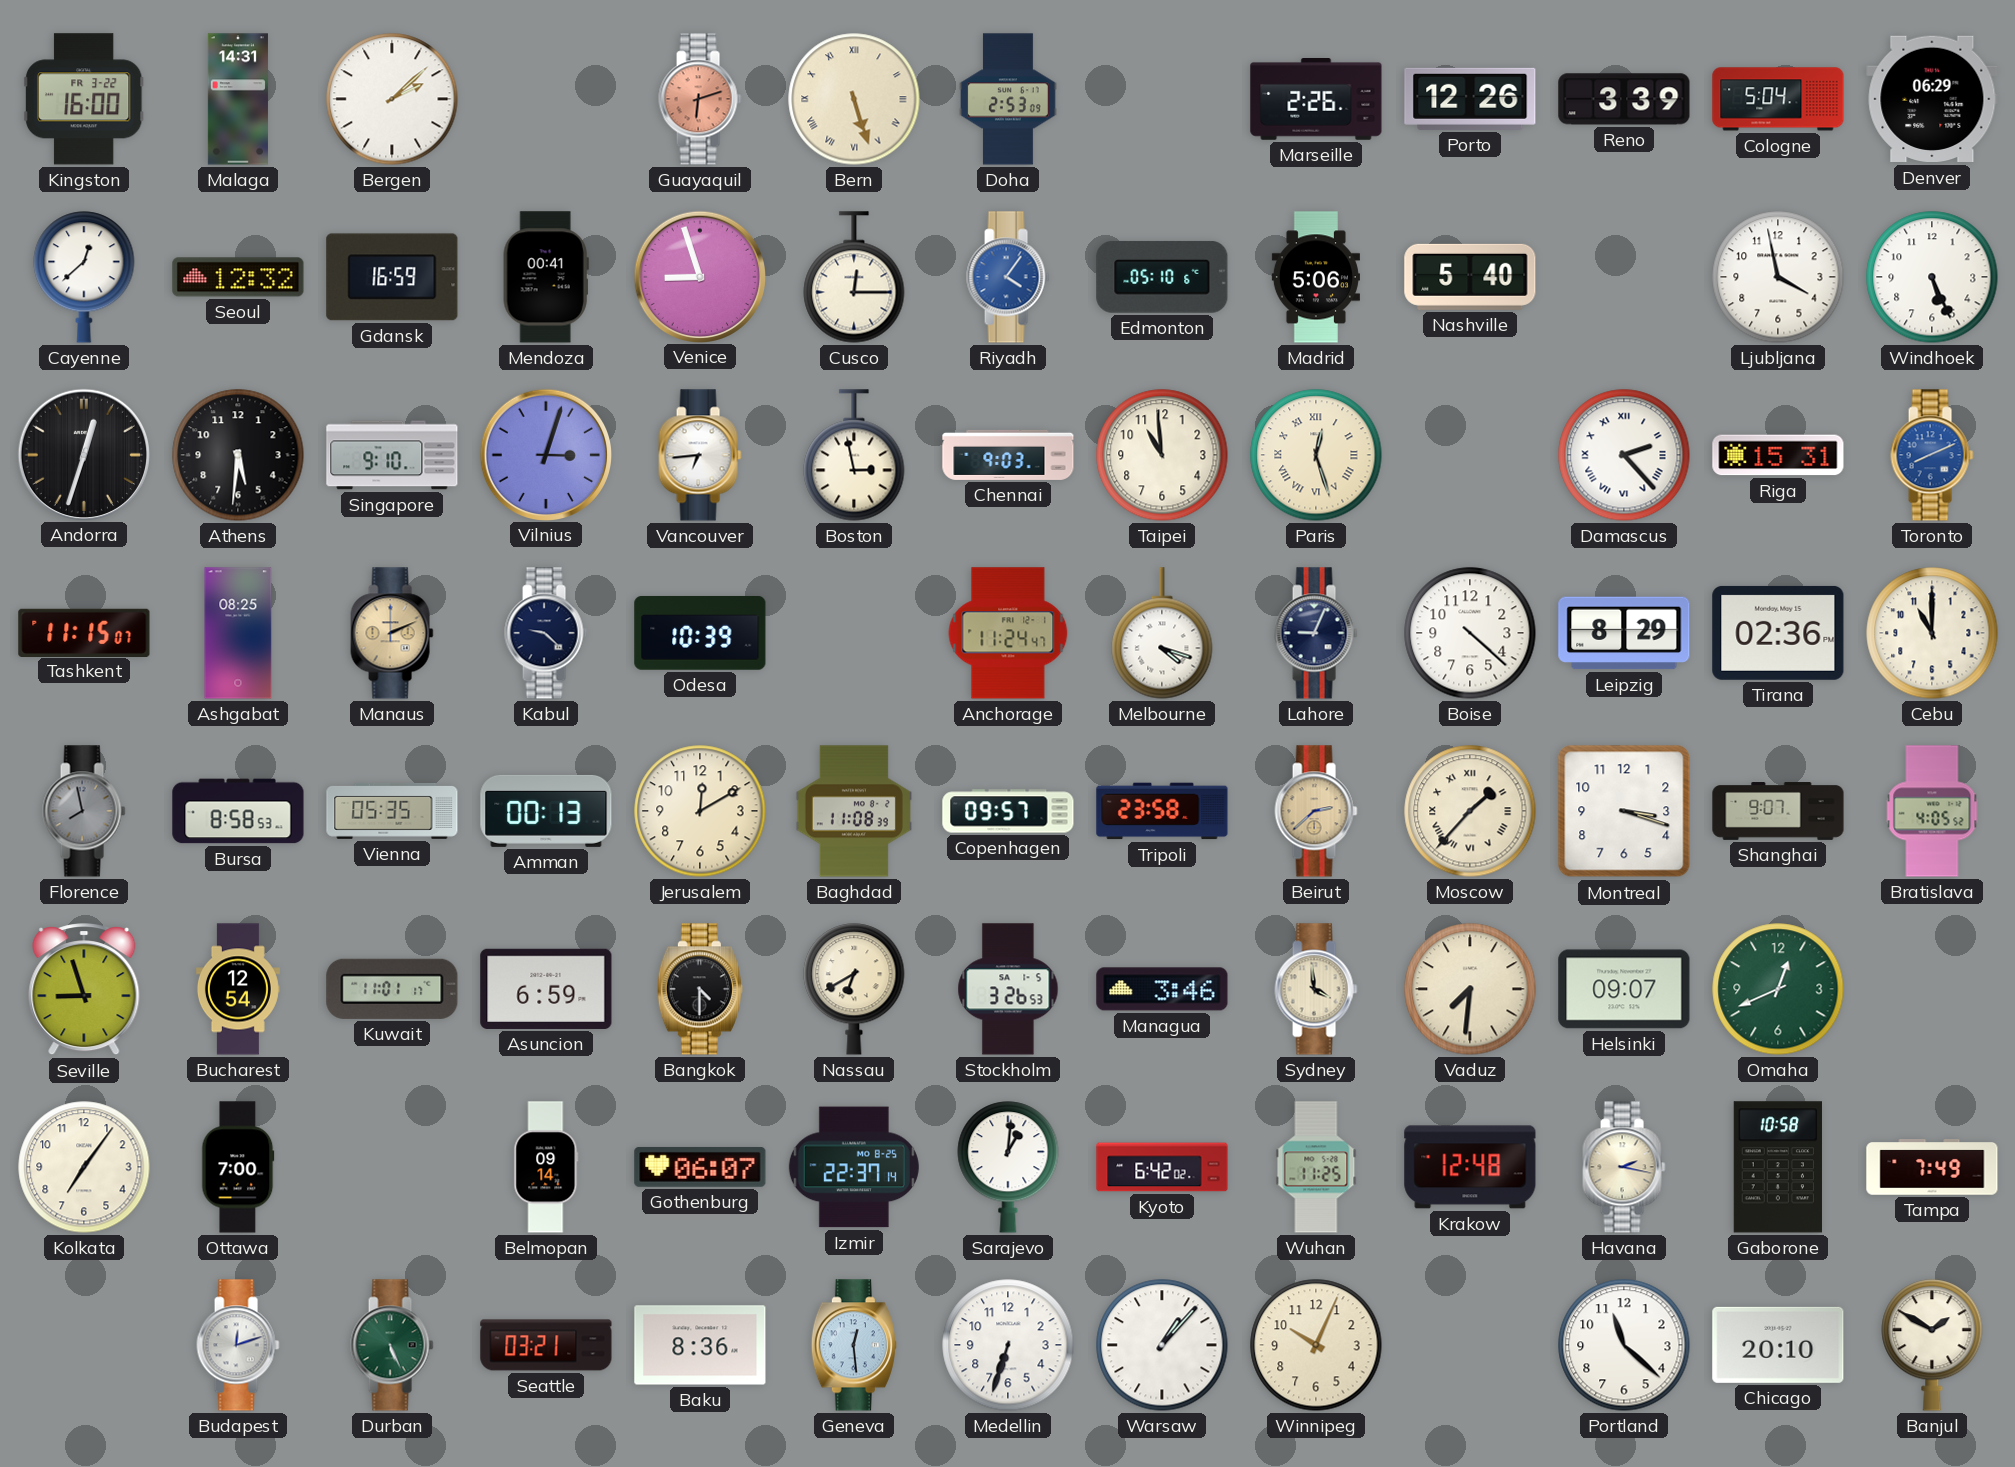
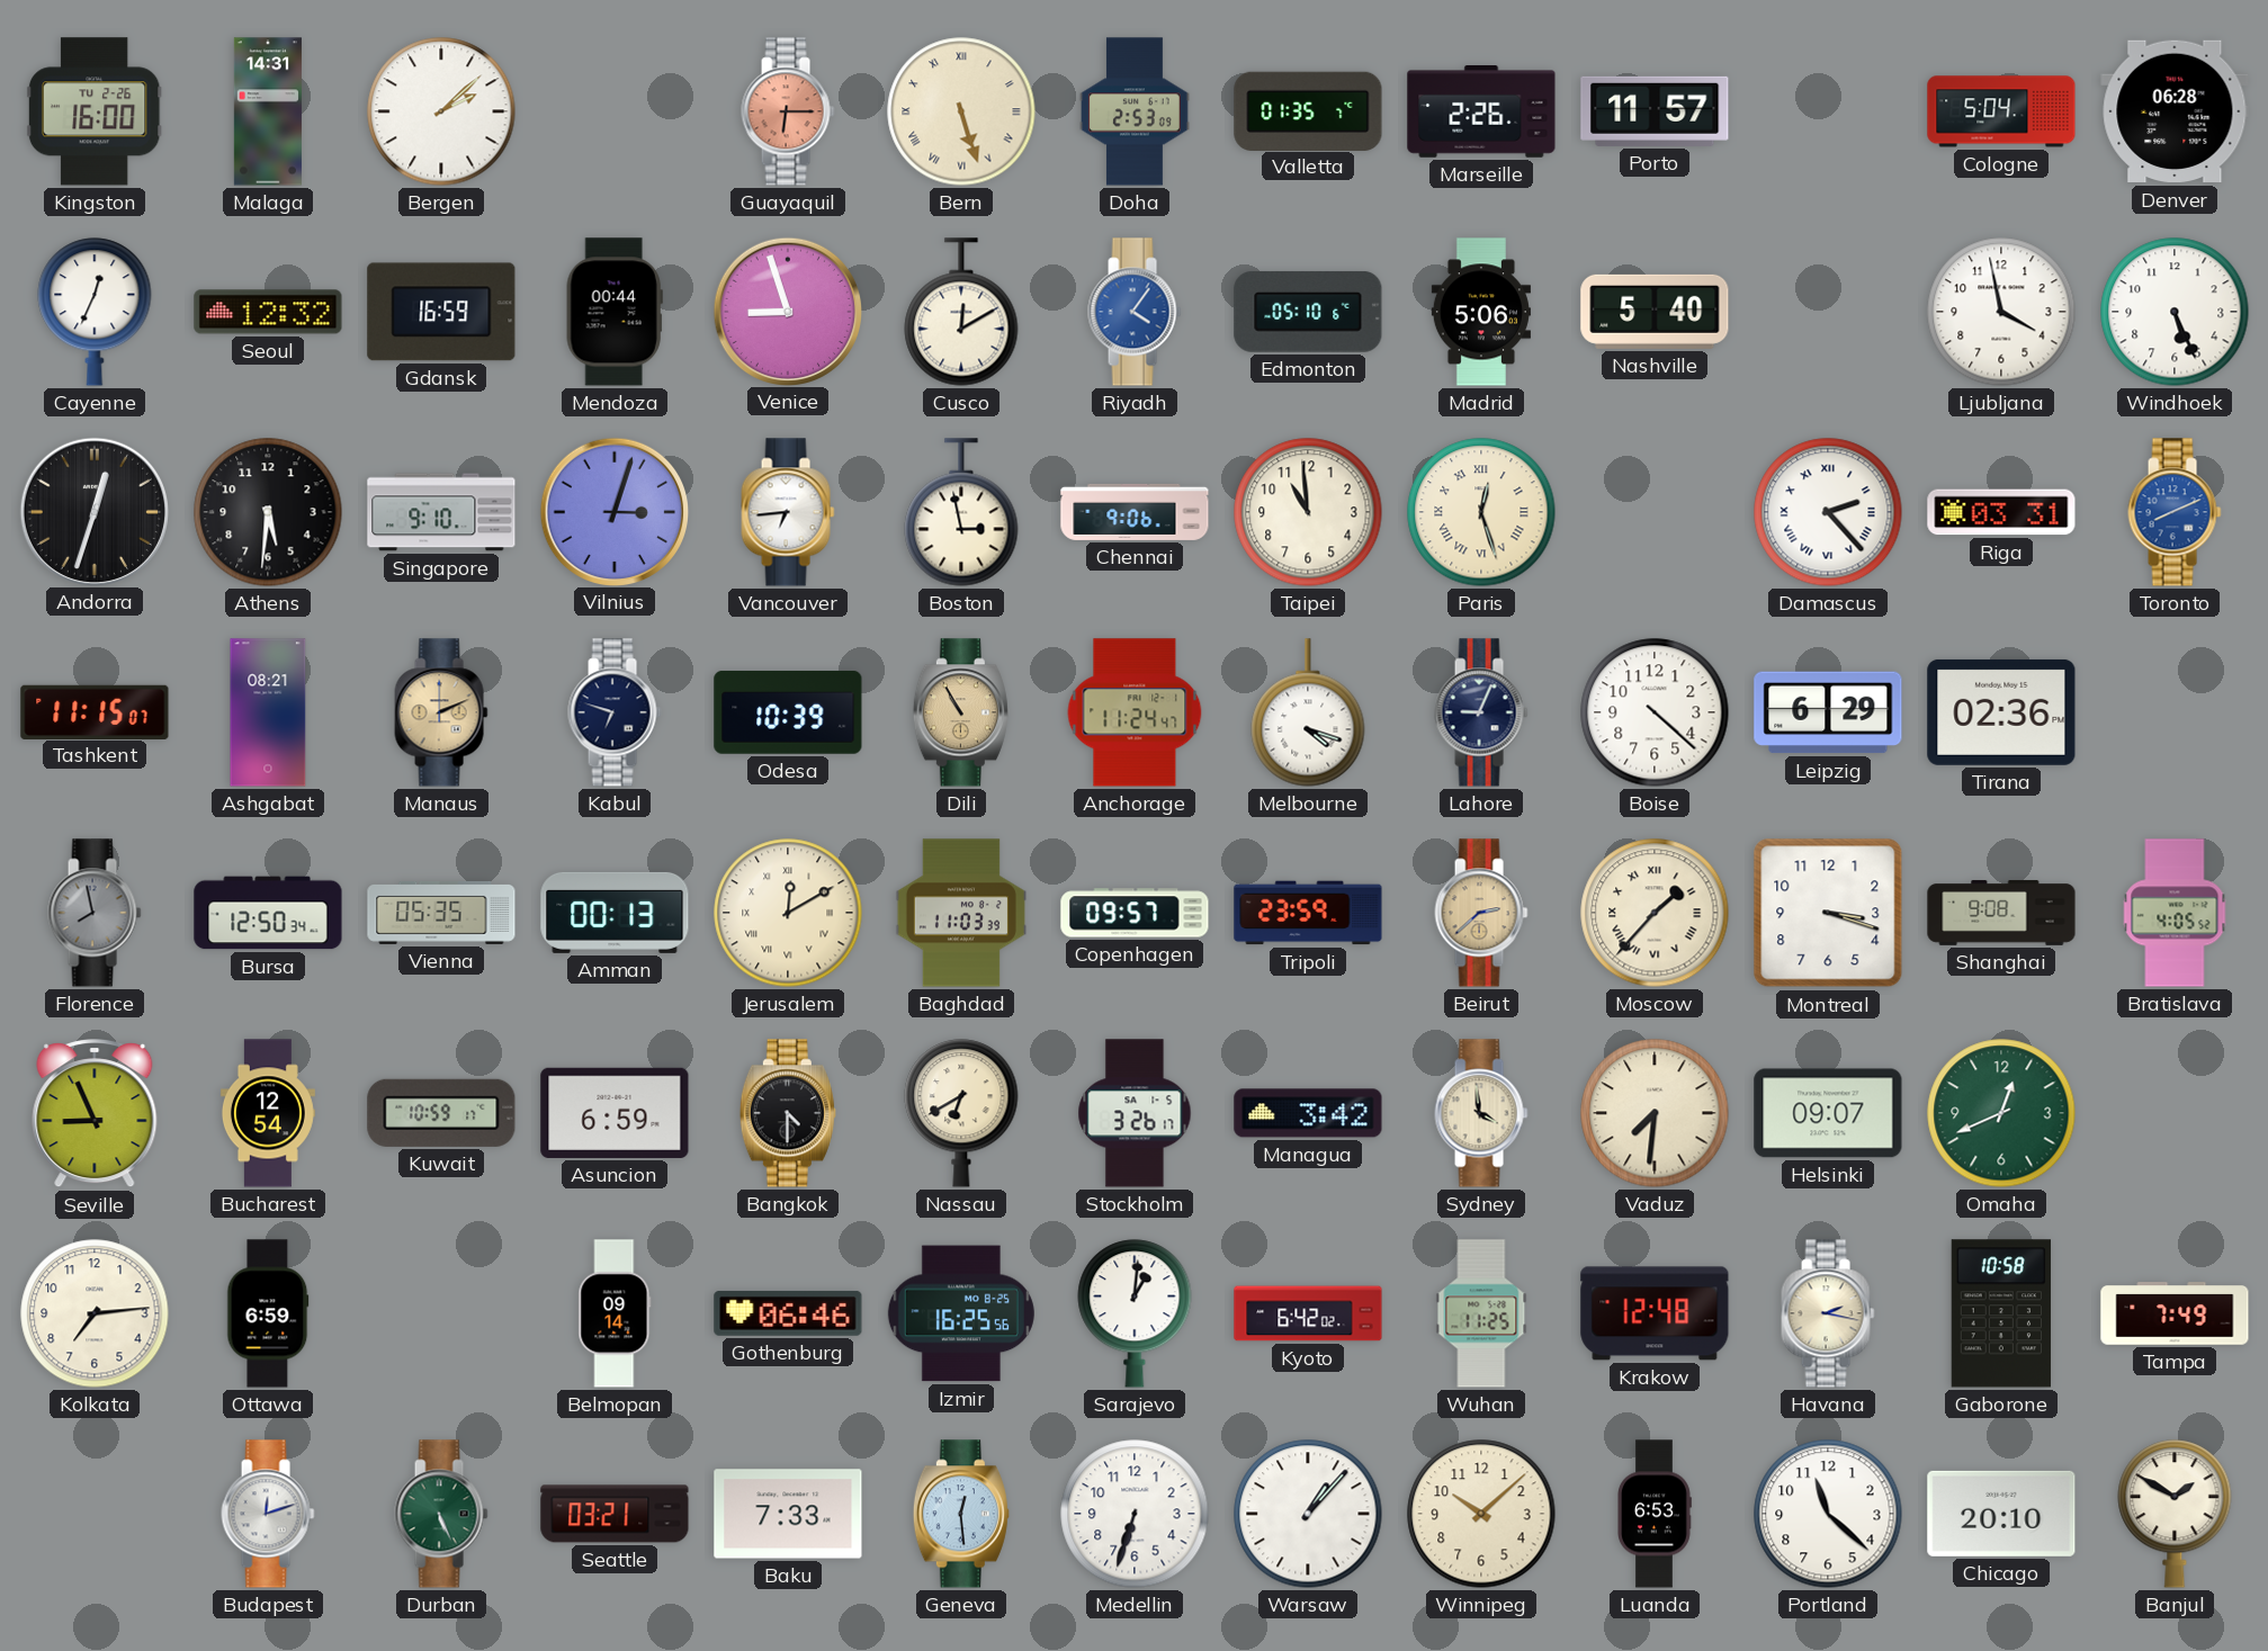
Kingston date: FR 3-22 -> TU 2-26
Guayaquil: 6:12 -> 6:15
Valletta: none -> 01:35
Porto: 12:26 -> 11:57
Reno: 3:39 -> none
Denver: 06:29 -> 06:28
Cayenne: 12:38 -> 12:34
Mendoza: 00:41 -> 00:44
Cusco: 12:15 -> 12:10
Chennai: 9:03 -> 9:06
Riga: 15:31 -> 03:31
Ashgabat: 08:25 -> 08:21
Kabul: 9:22 -> 6:48
Dili: none -> 10:55
Leipzig: 8:29 -> 6:29
Cebu: 11:00 -> none
Bursa: 8:58 -> 12:50
Jerusalem numerals: Arabic -> Roman
Baghdad: 11:08 -> 11:03
Tripoli: 23:58 -> 23:59
Shanghai: 9:07 -> 9:08
Seville: 8:57 -> 8:56
Kuwait: 11:01 -> 10:59
Stockholm: 3:26:53 -> 3:26:17
Managua: 3:46 -> 3:42
Kolkata: 7:06 -> 7:14
Ottawa: 7:00 -> 6:59
Gothenburg: 06:07 -> 06:46
Izmir: 22:37 -> 16:25
Baku: 8:36 -> 7:33
Winnipeg: 10:04 -> 10:08
Luanda: none -> 6:53
